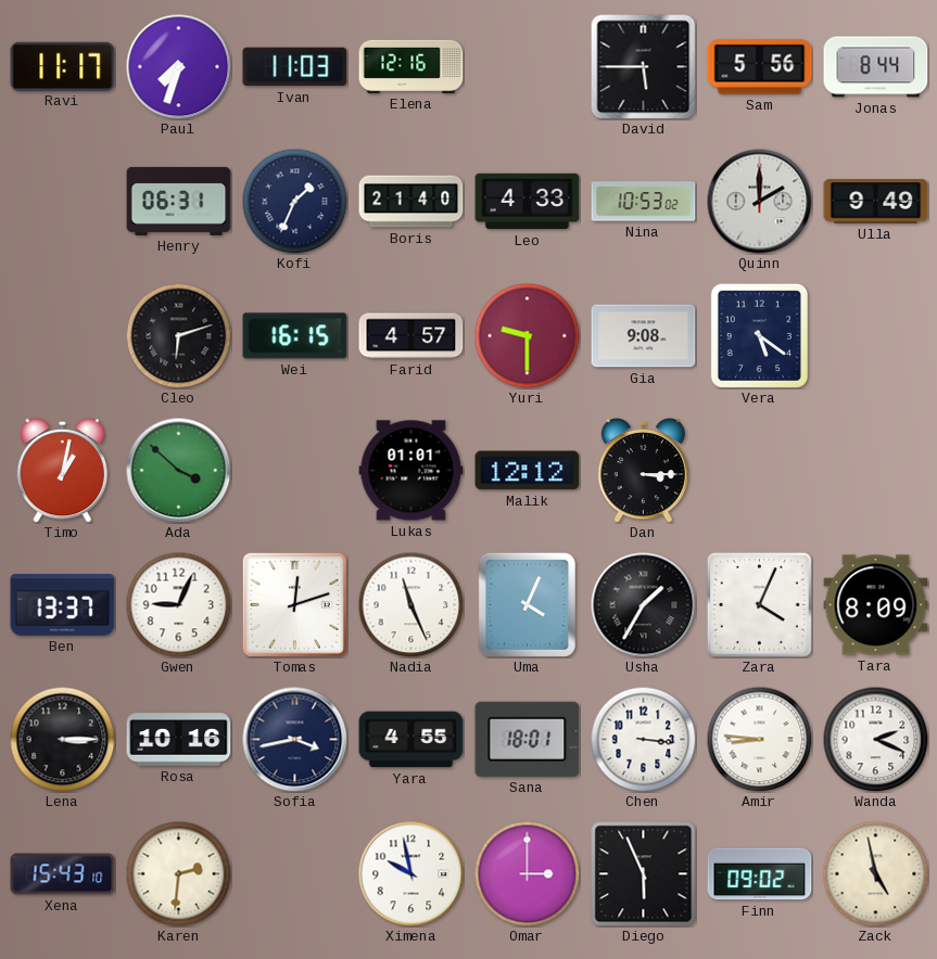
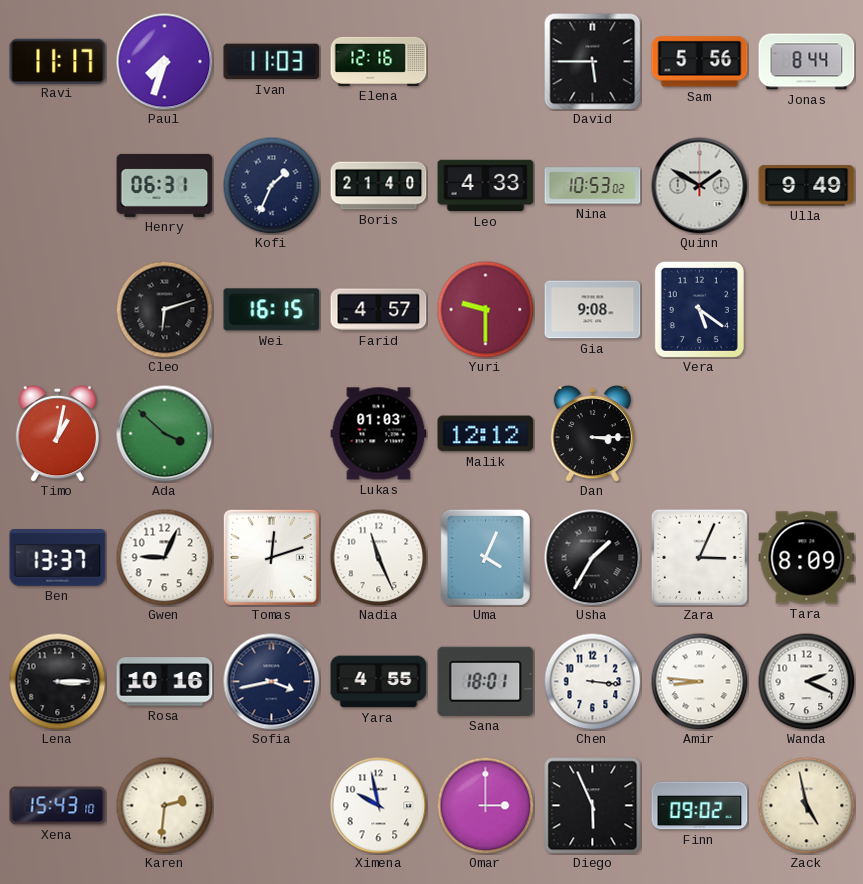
Quinn: 2:00 -> 1:50
Lukas: 01:01 -> 01:03
Zara: 4:04 -> 3:04
